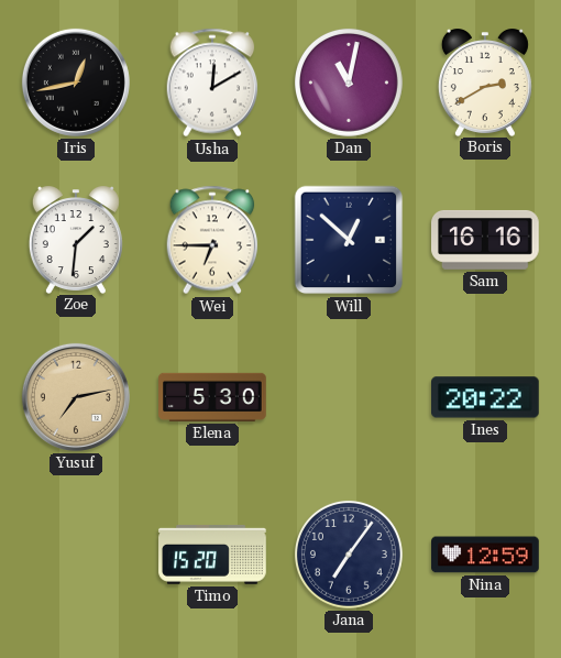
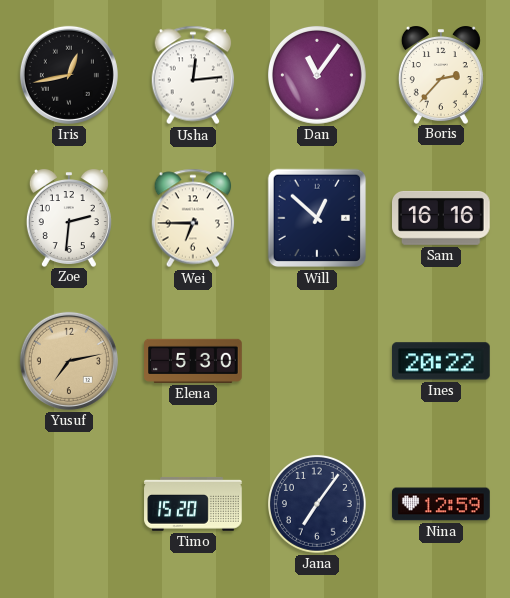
Usha: 12:10 -> 12:14
Dan: 11:02 -> 11:06
Boris: 2:40 -> 2:37
Zoe: 1:31 -> 2:31
